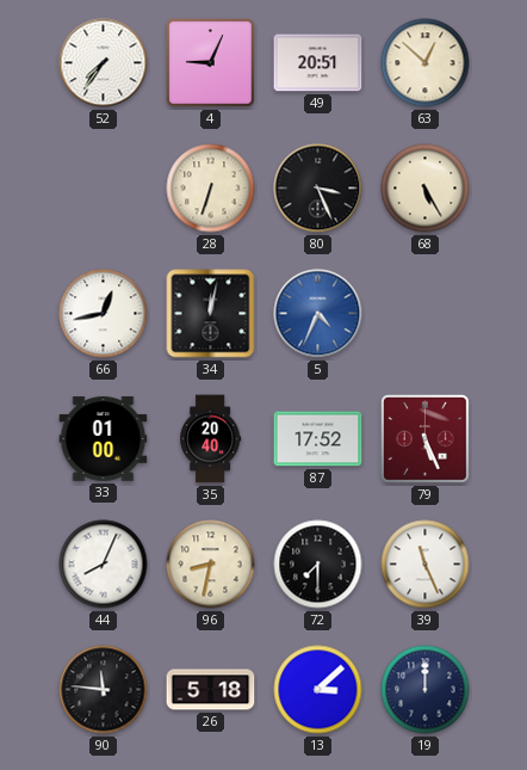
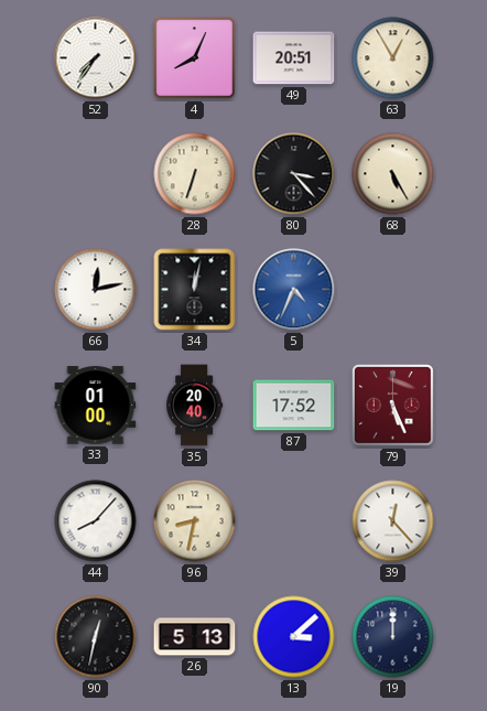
4: 9:04 -> 8:04
63: 12:52 -> 12:55
80: 3:26 -> 3:23
66: 12:43 -> 12:13
44: 8:04 -> 8:07
72: 7:30 -> none
39: 11:26 -> 12:23
90: 11:46 -> 12:32
26: 5:18 -> 5:13
